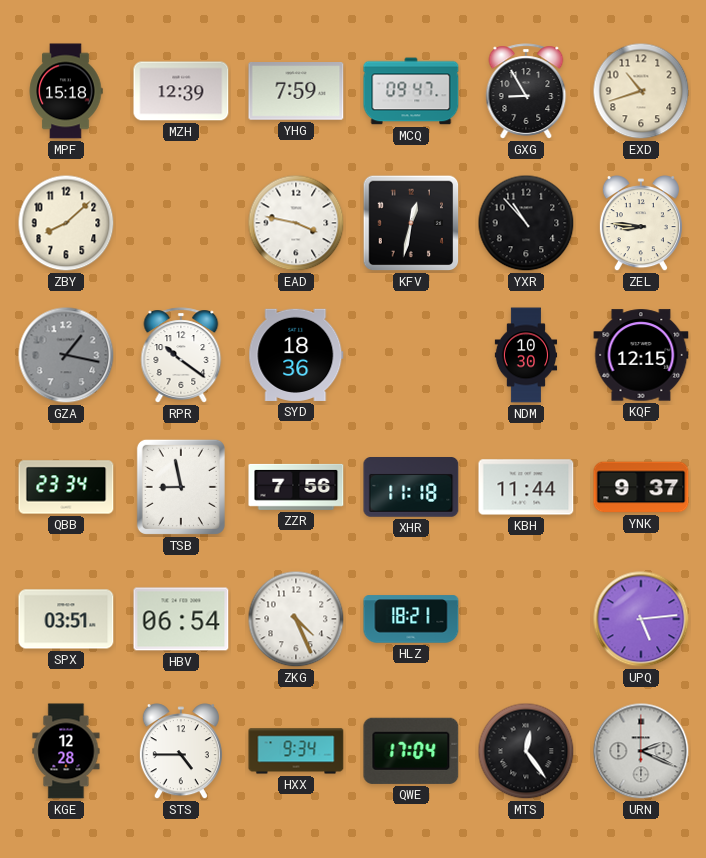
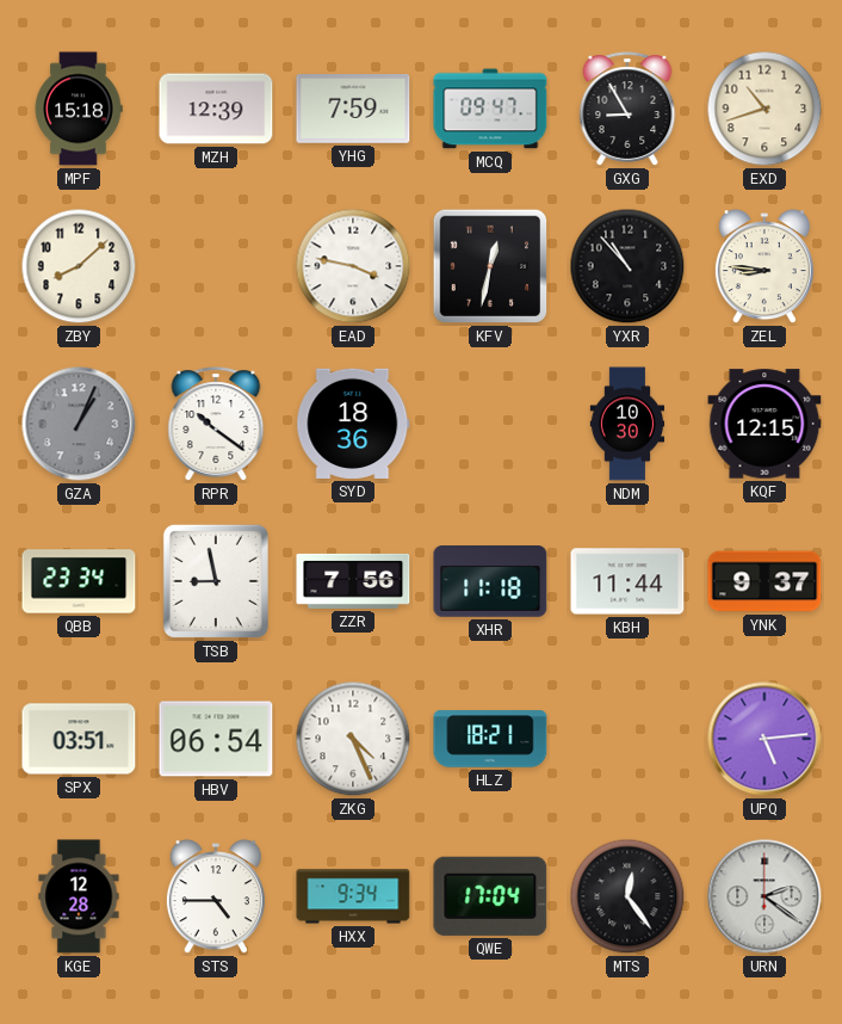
GZA: 1:17 -> 1:04
URN: 2:19 -> 2:21
